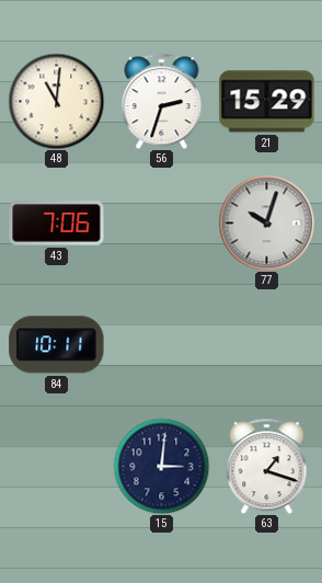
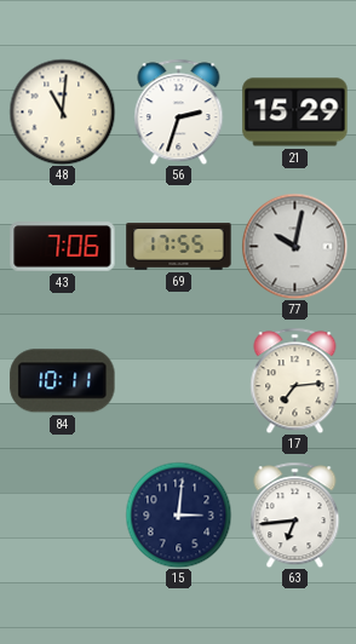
69: none -> 17:55
77: 10:03 -> 10:02
17: none -> 7:14
63: 1:18 -> 6:44
